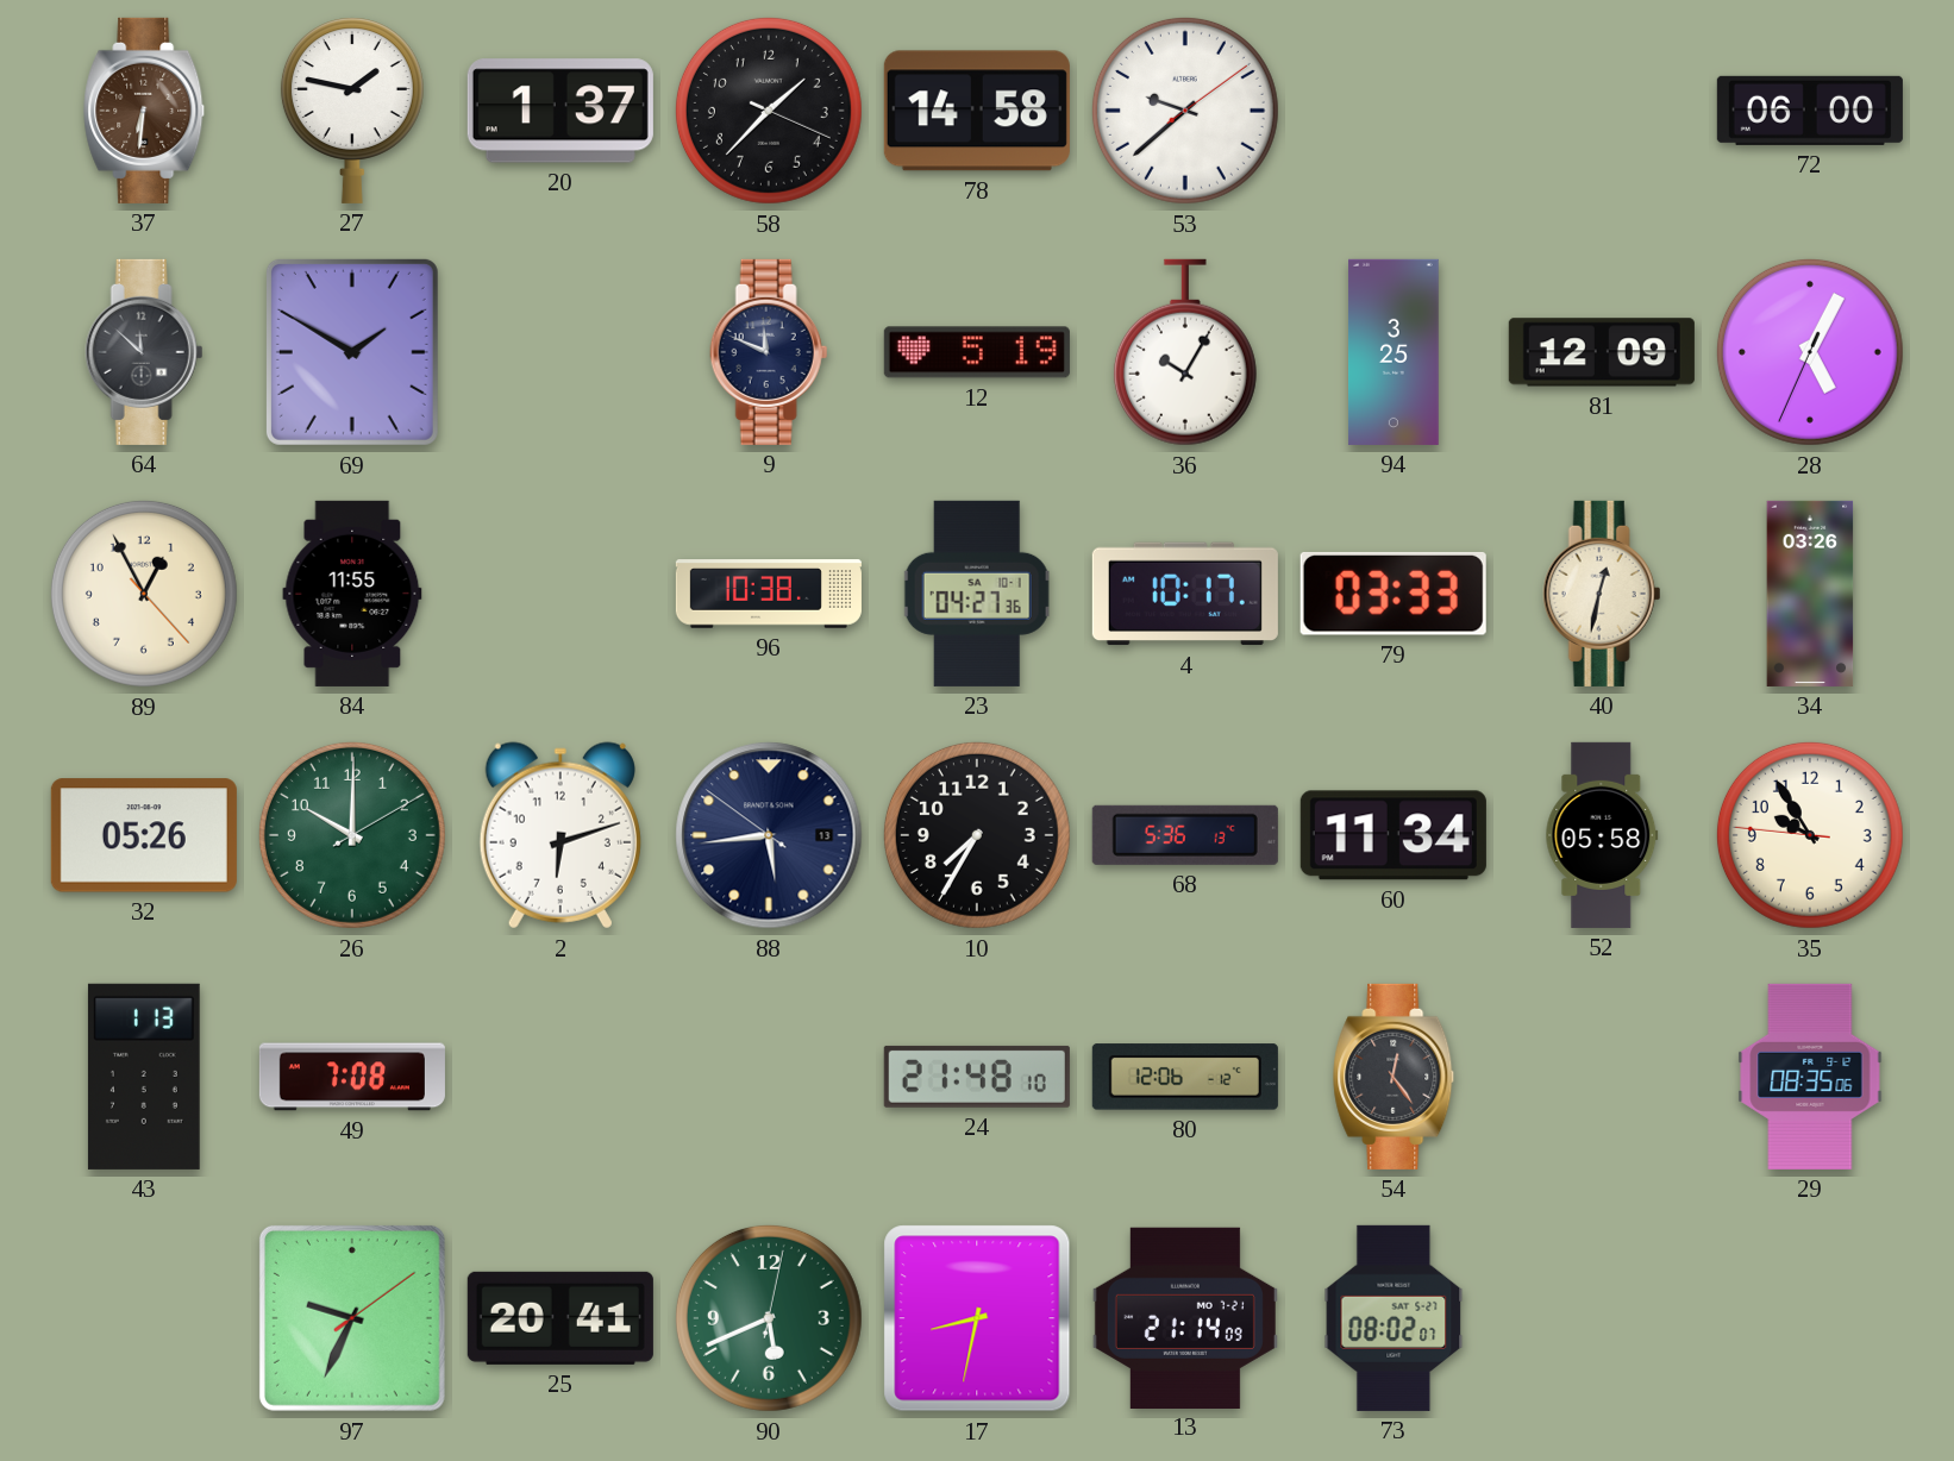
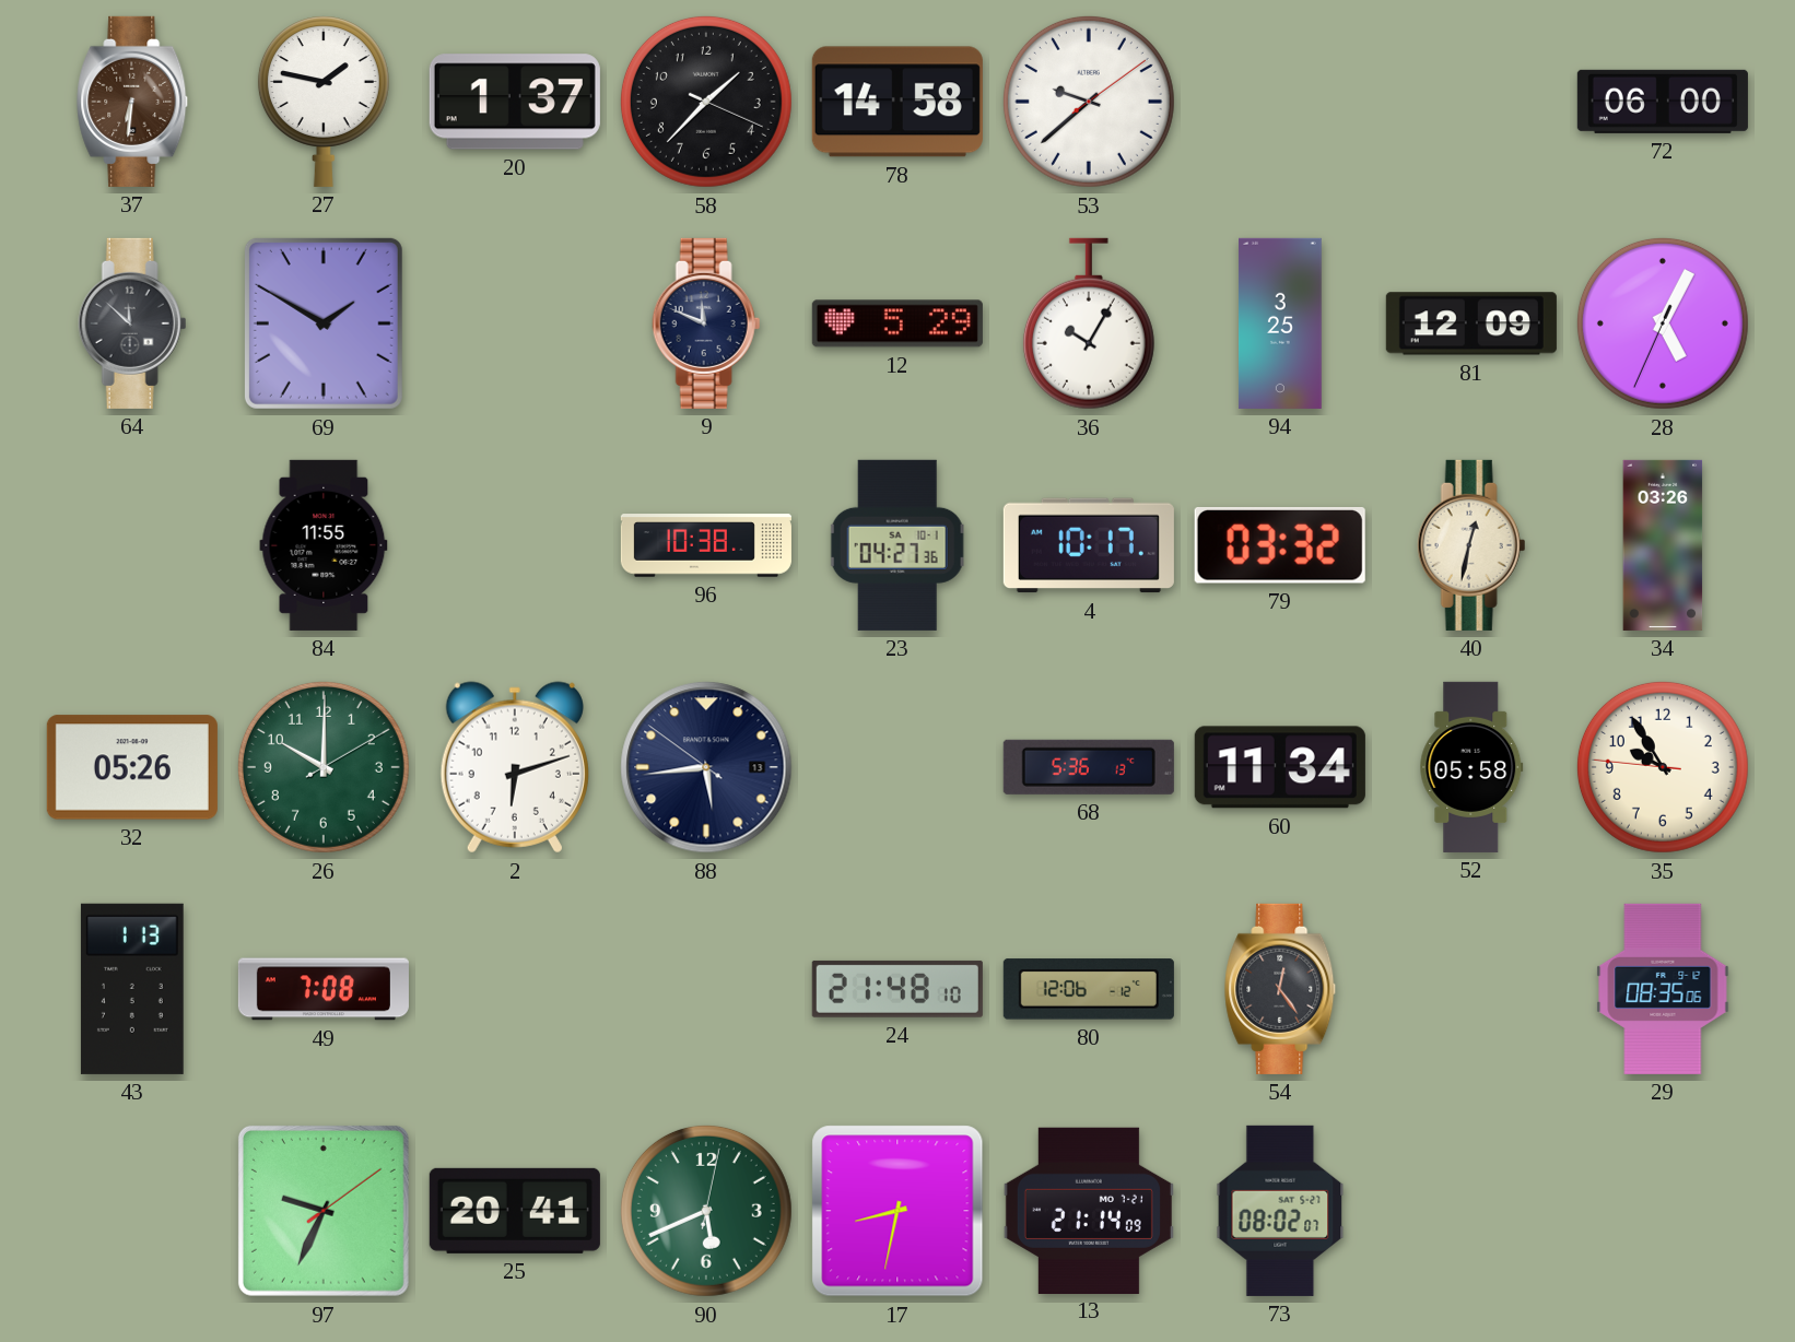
12: 5:19 -> 5:29
89: 12:55 -> none
79: 03:33 -> 03:32
10: 7:35 -> none
